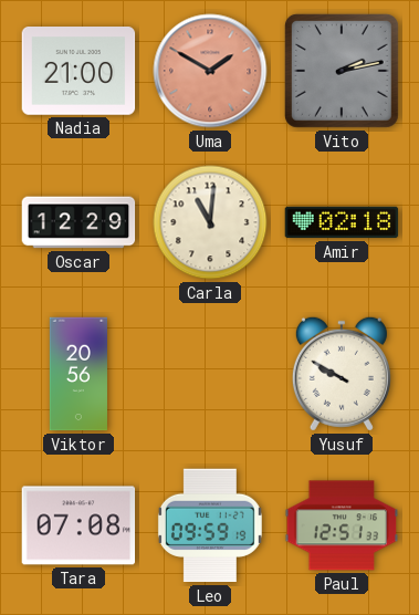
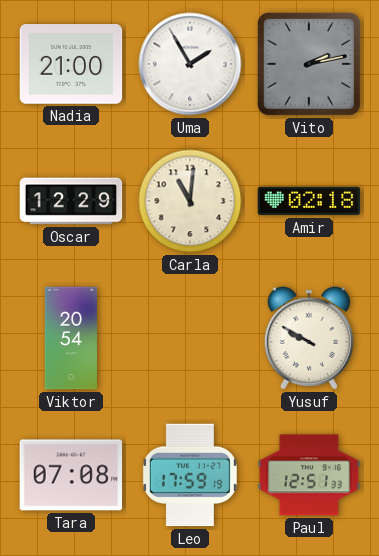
Uma: 1:50 -> 1:55
Uma dial: salmon -> white
Viktor: 20:56 -> 20:54
Leo: 09:59 -> 17:59
